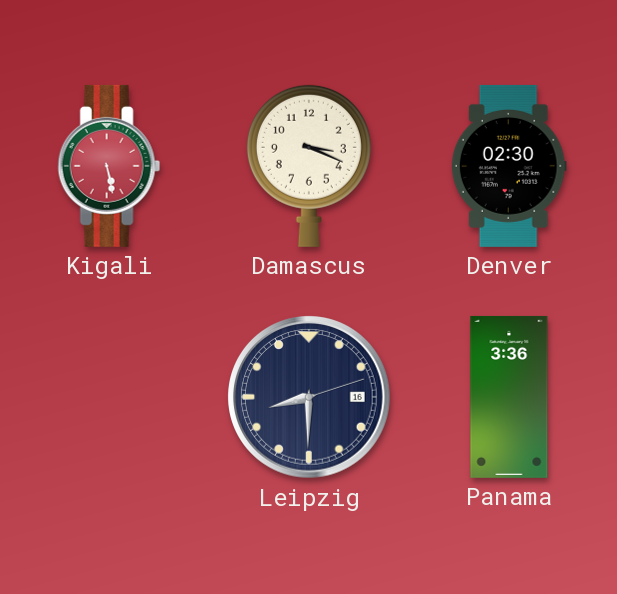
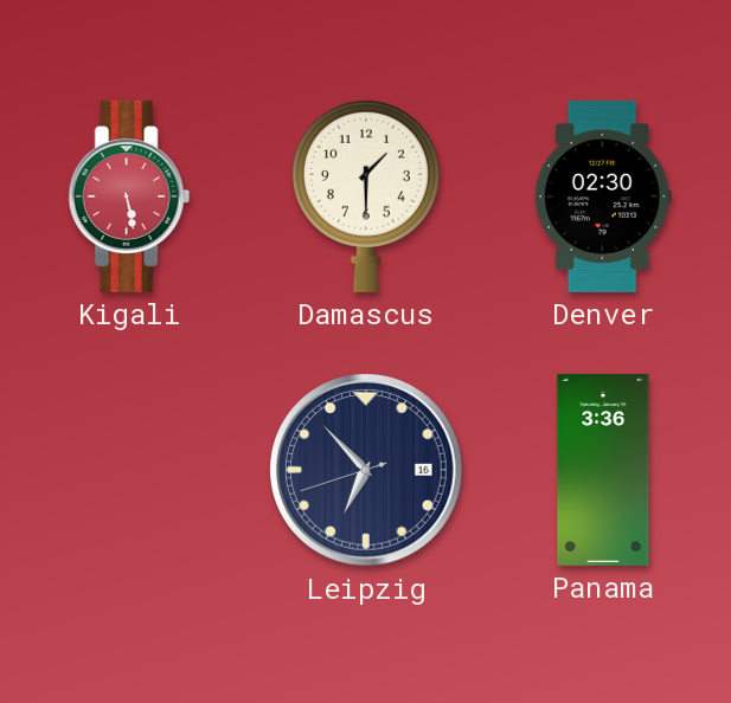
Damascus: 3:19 -> 1:30
Leipzig: 8:30 -> 6:52
